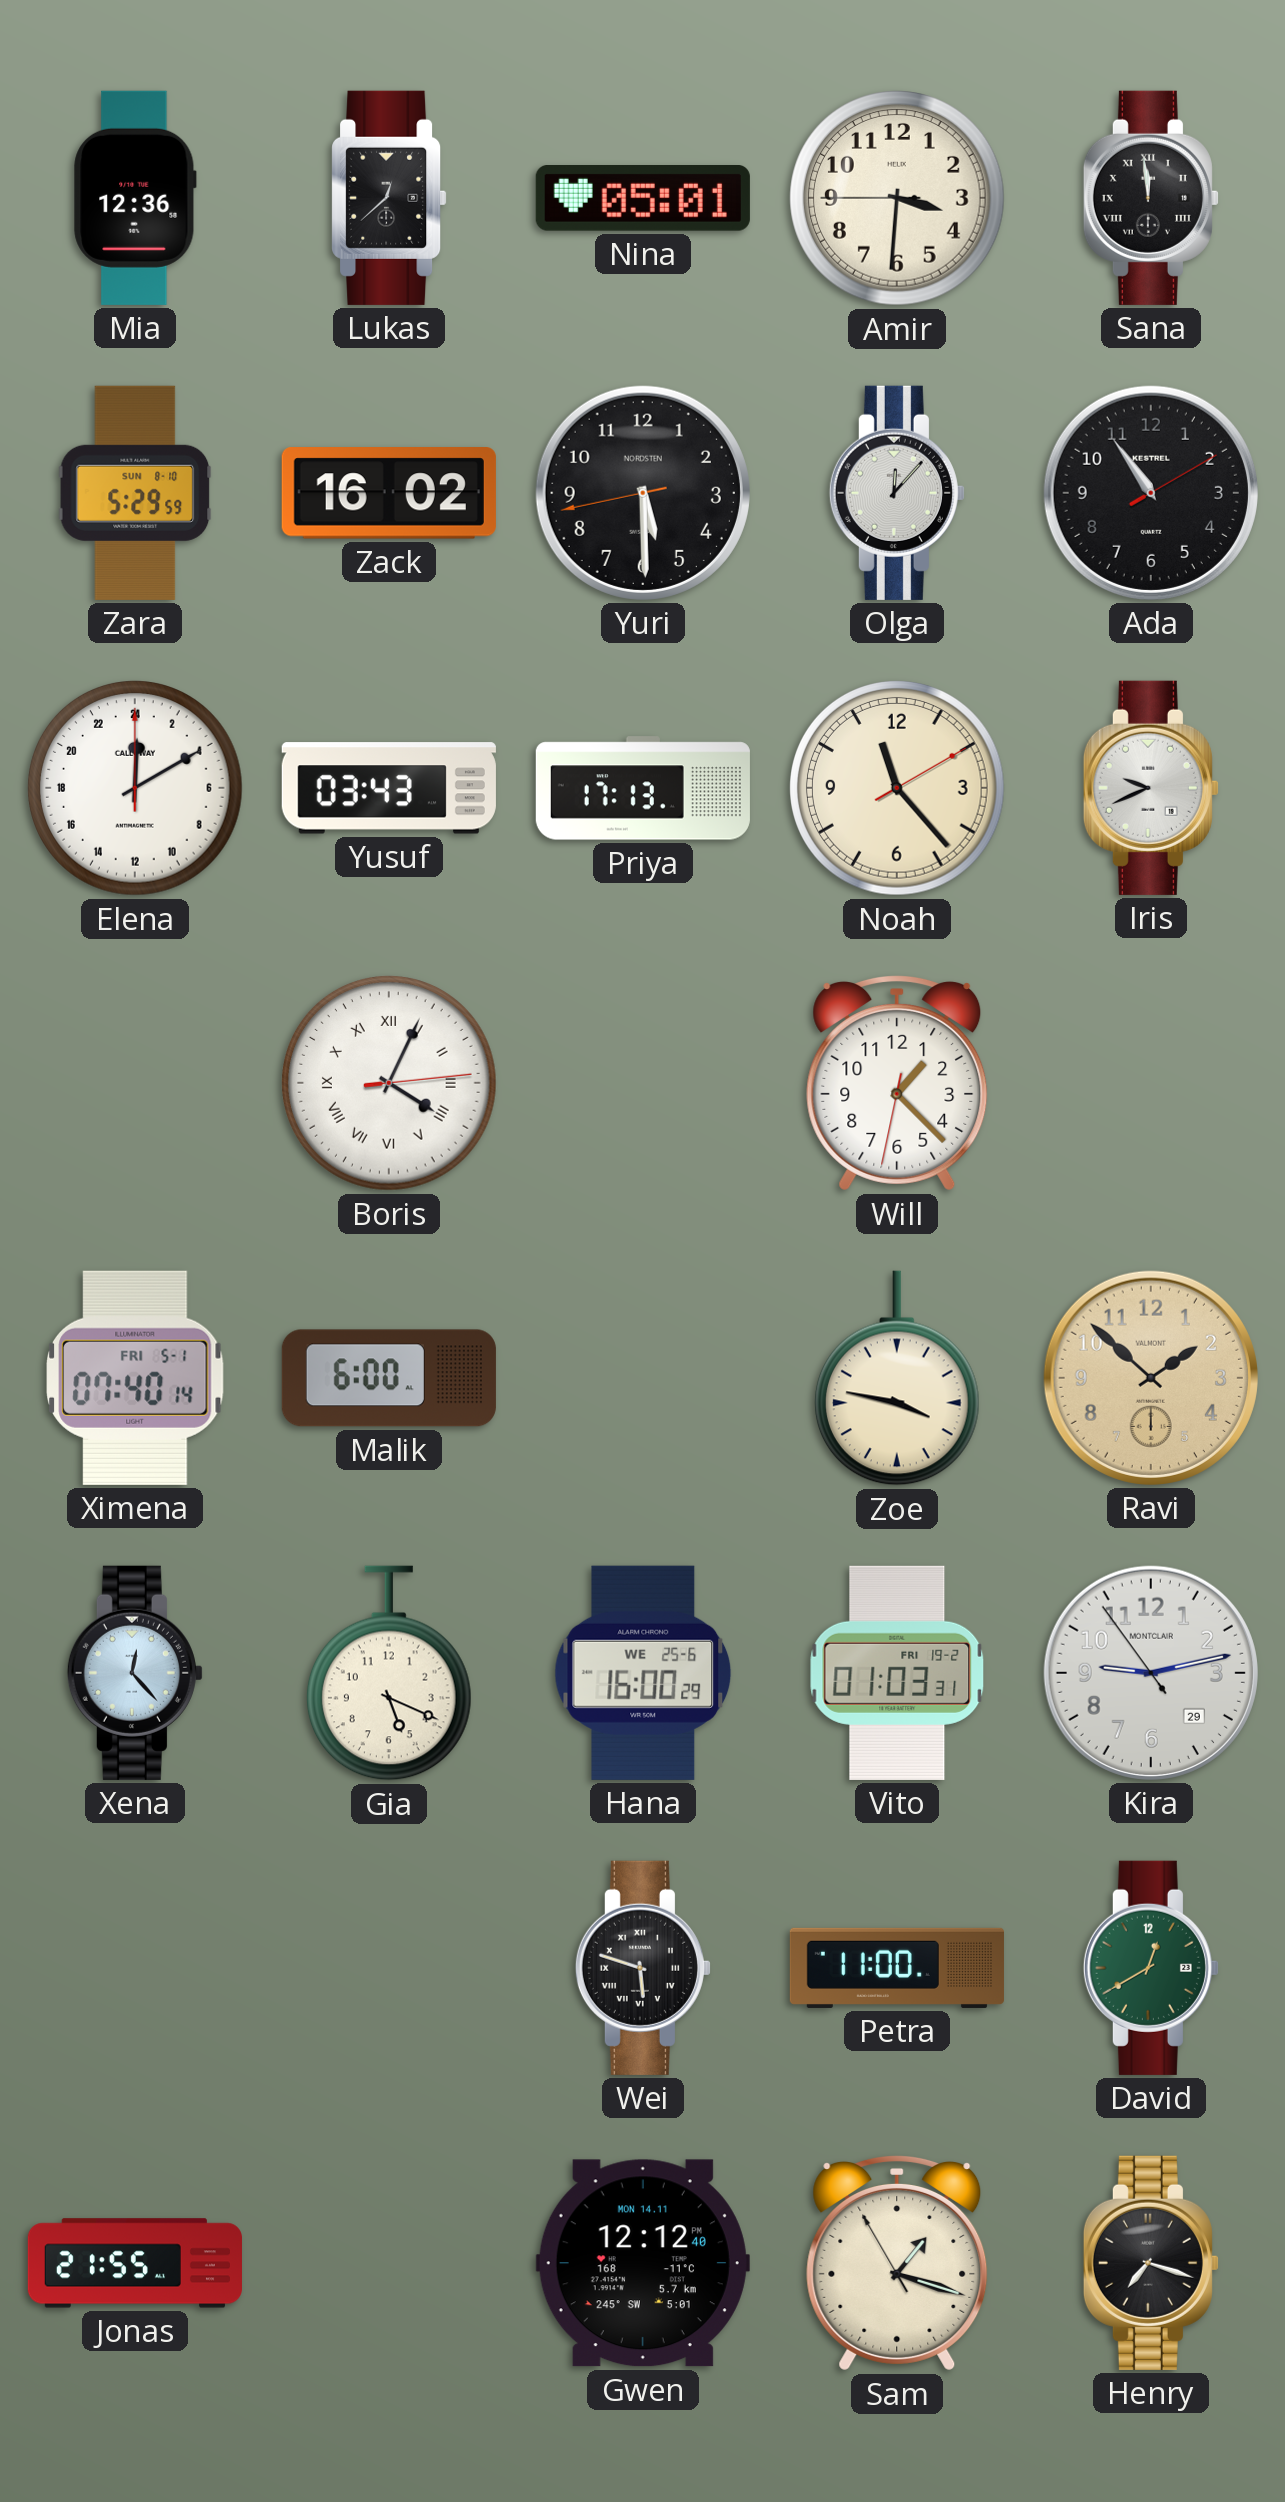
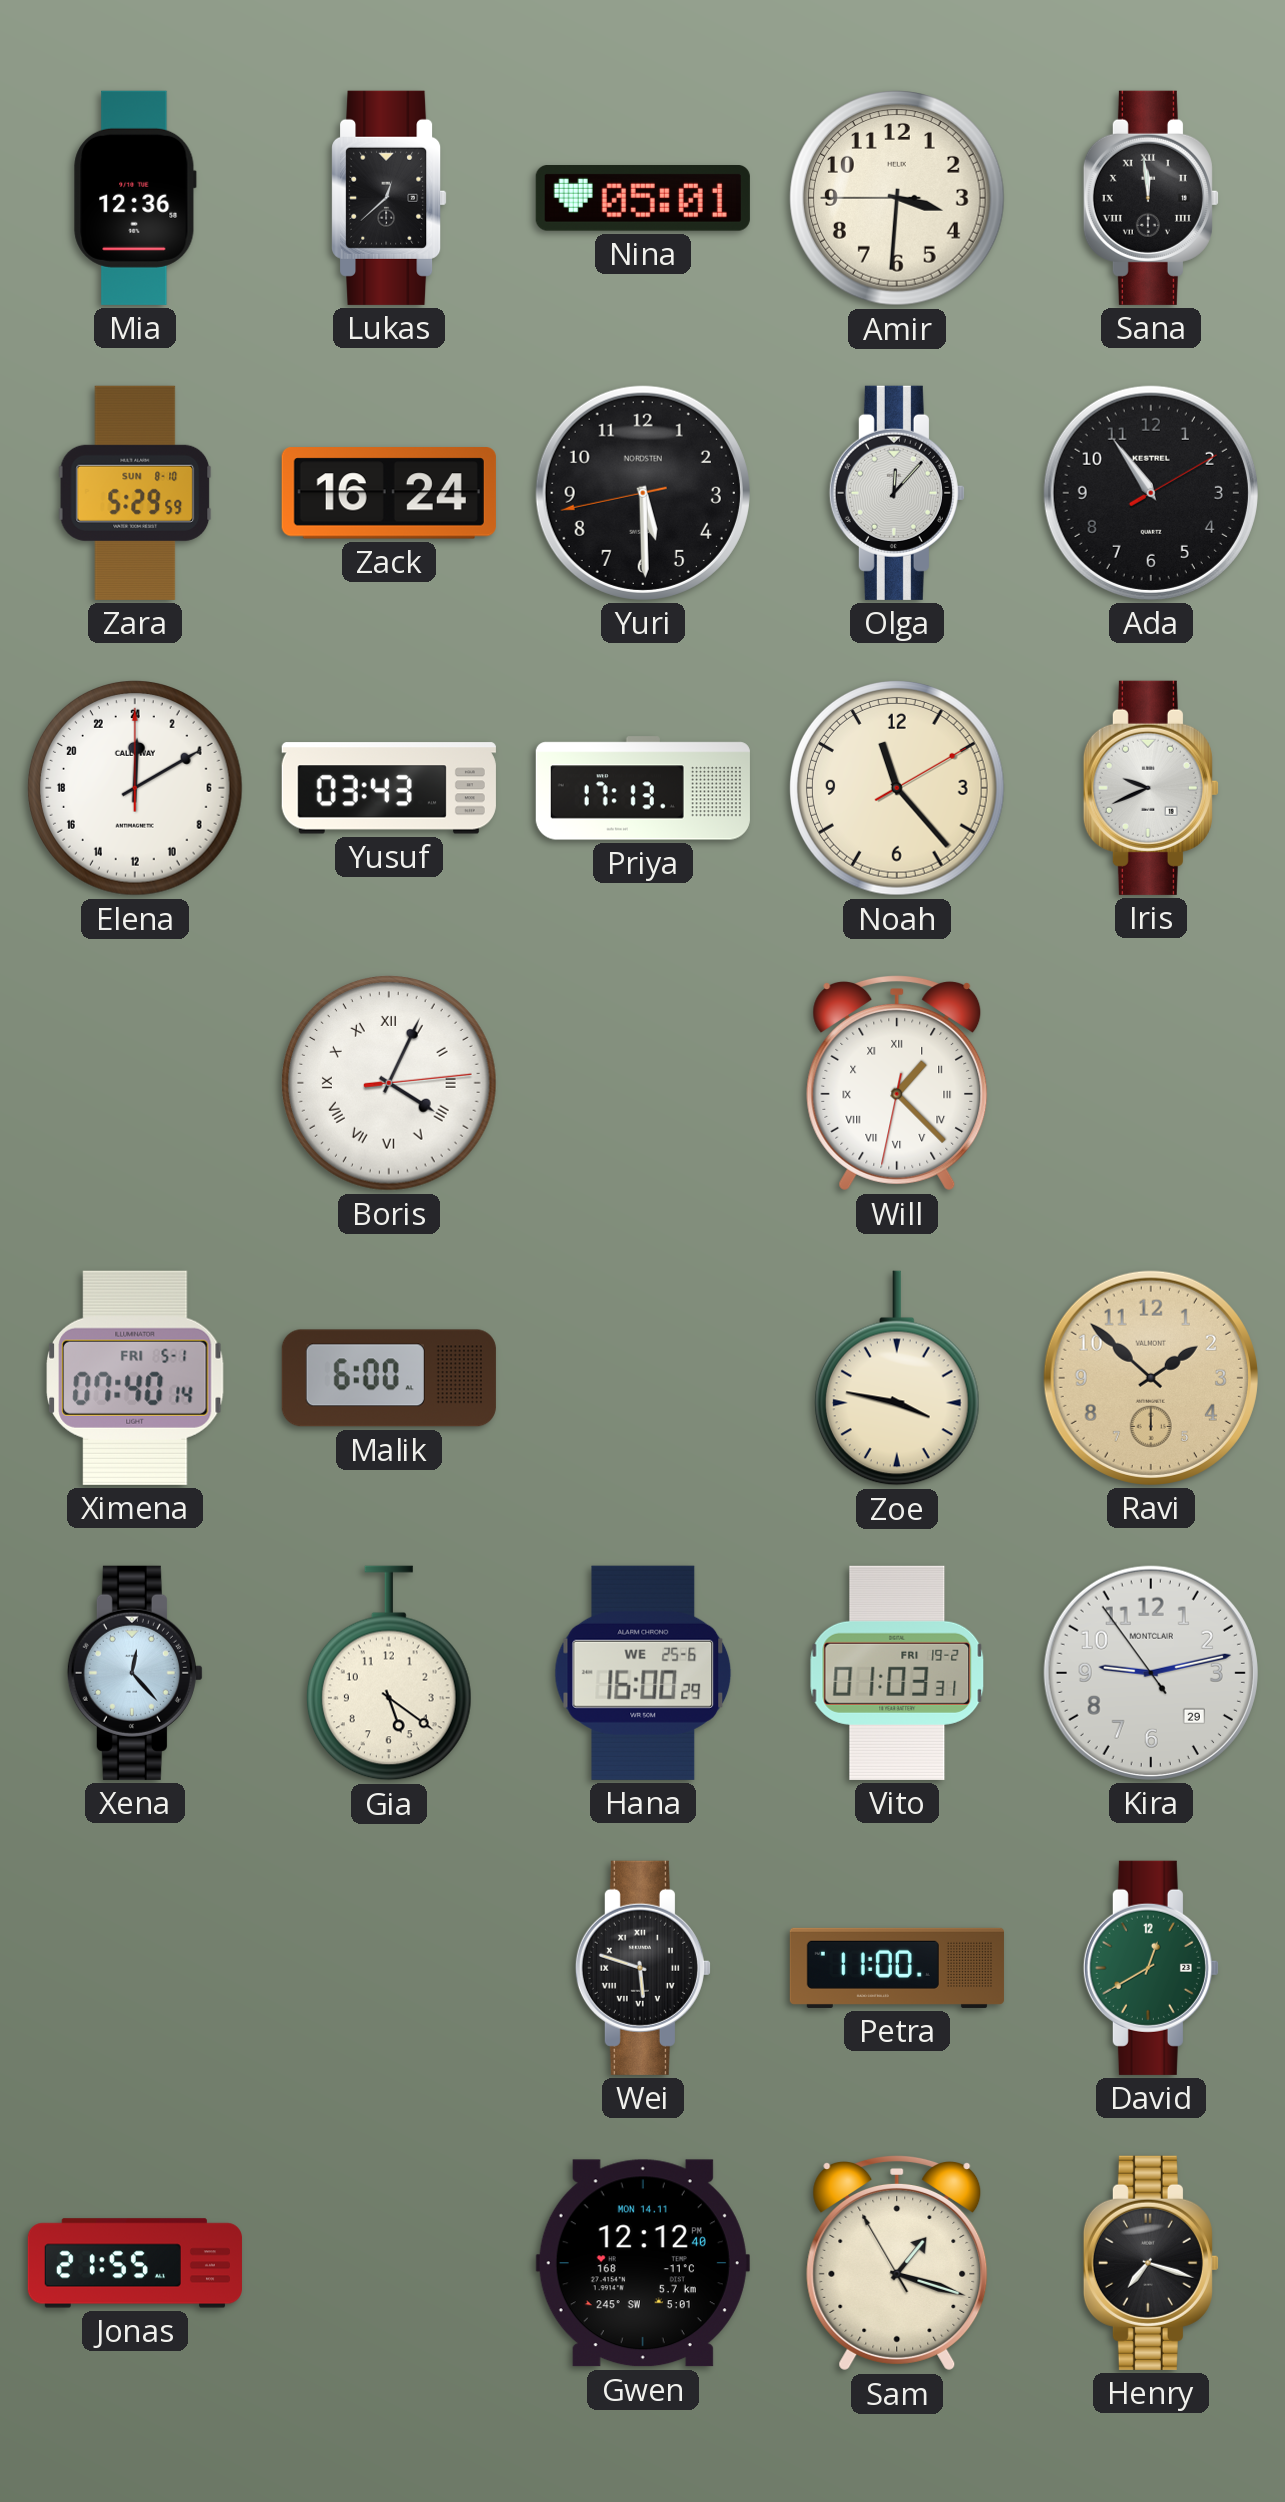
Zack: 16:02 -> 16:24
Will numerals: Arabic -> Roman
Gia: 5:19 -> 5:21
